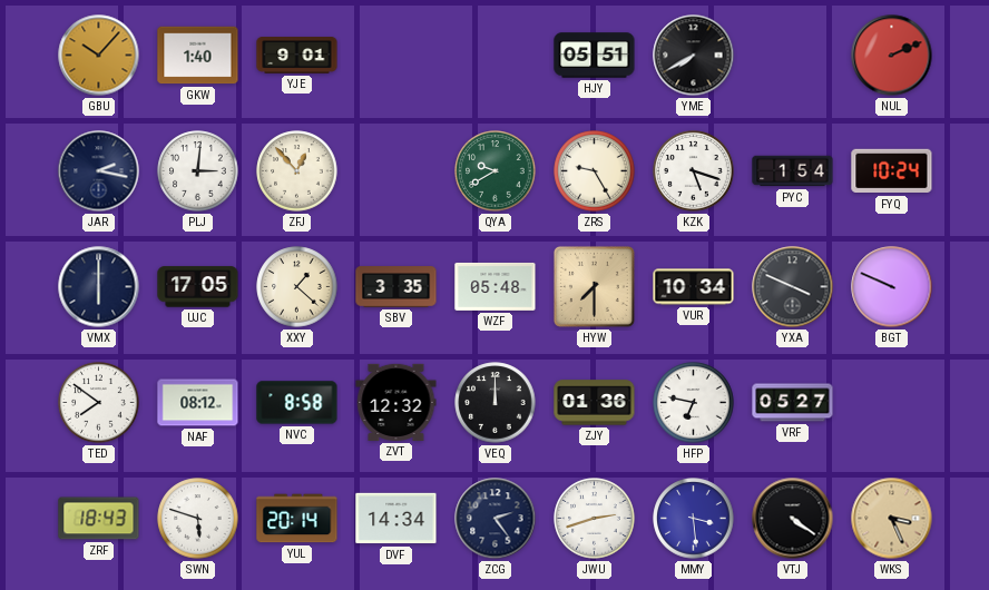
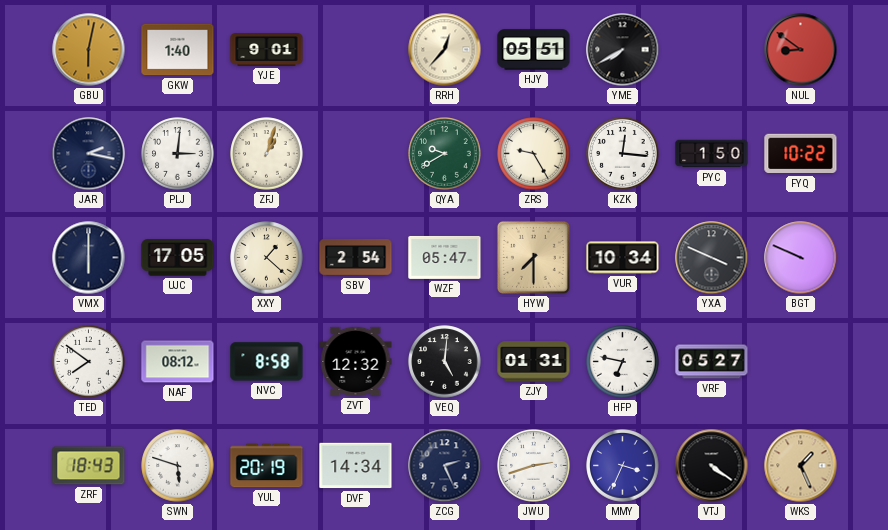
GBU: 10:07 -> 6:02
RRH: none -> 12:37
NUL: 2:11 -> 8:51
ZFJ: 12:53 -> 1:03
KZK: 5:18 -> 12:16
PYC: 1:54 -> 1:50
FYQ: 10:24 -> 10:22
SBV: 3:35 -> 2:54
WZF: 05:48 -> 05:47
VEQ: 12:00 -> 5:01
ZJY: 01:36 -> 01:31
YUL: 20:14 -> 20:19
ZCG: 2:24 -> 2:26
MMY: 3:29 -> 3:34
WKS: 3:26 -> 1:26
